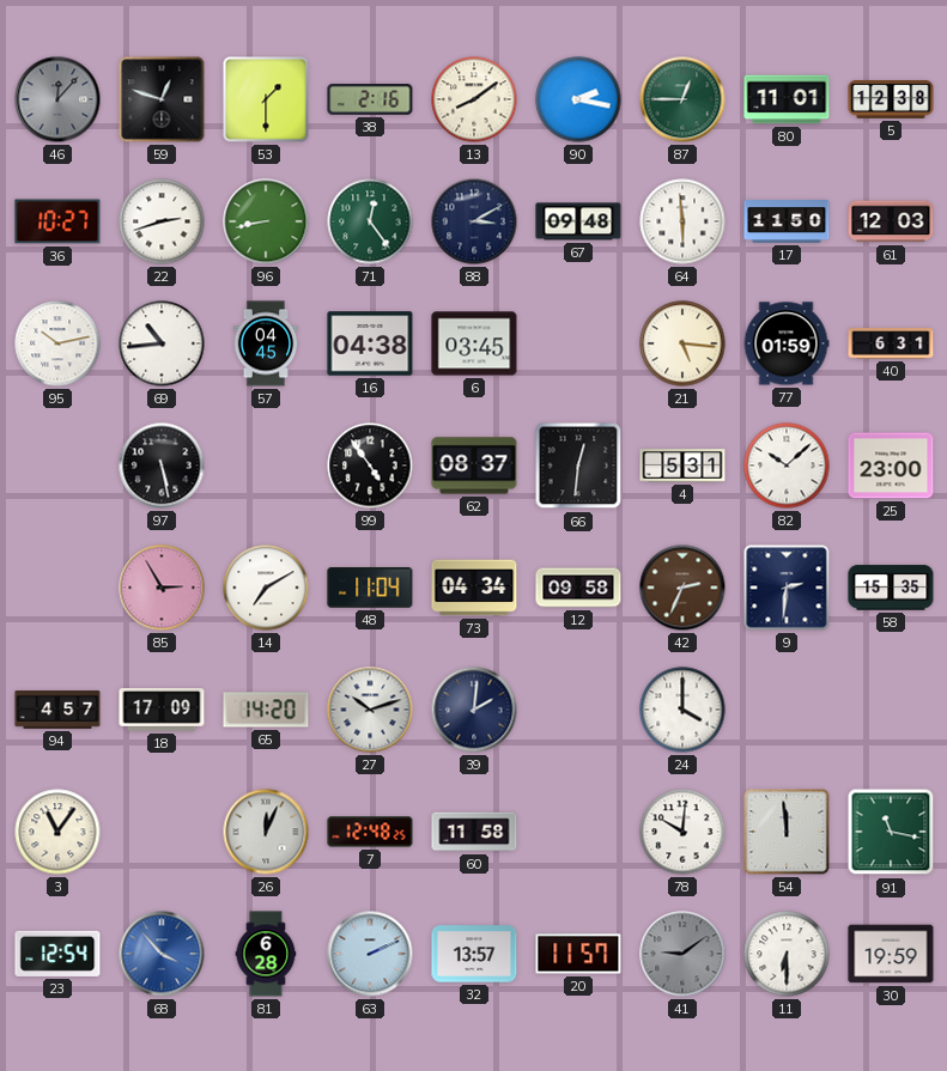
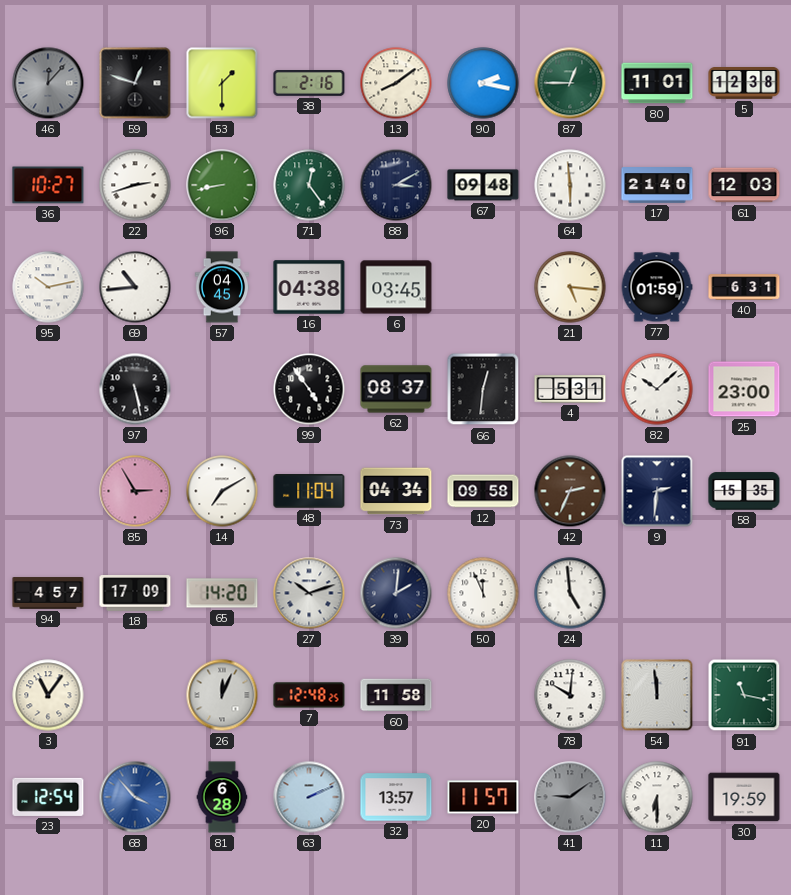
17: 11:50 -> 21:40
50: none -> 11:56
24: 4:00 -> 4:59
